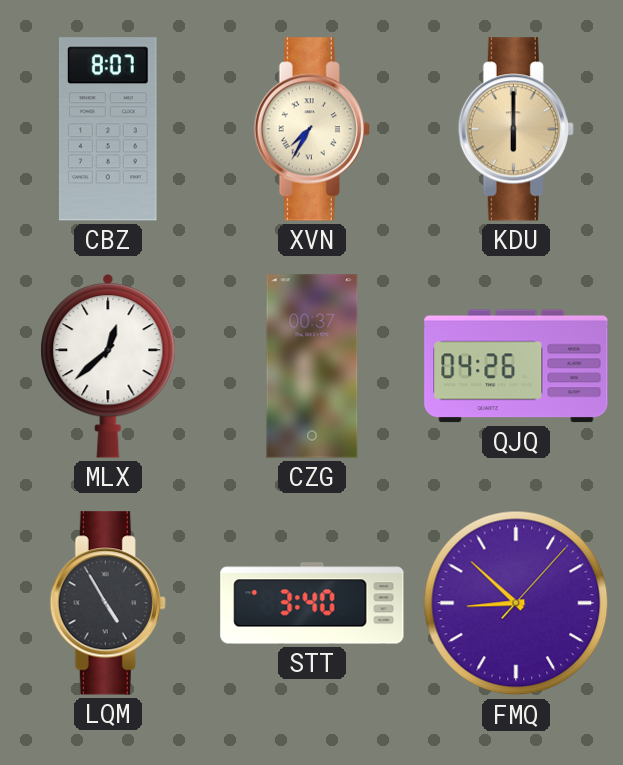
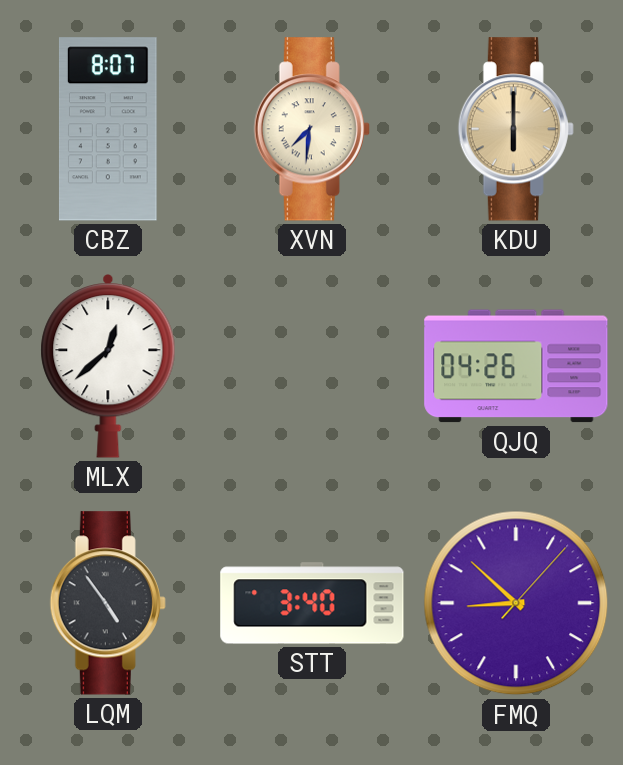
XVN: 7:35 -> 7:31
CZG: 00:37 -> none
LQM: 4:55 -> 4:54
